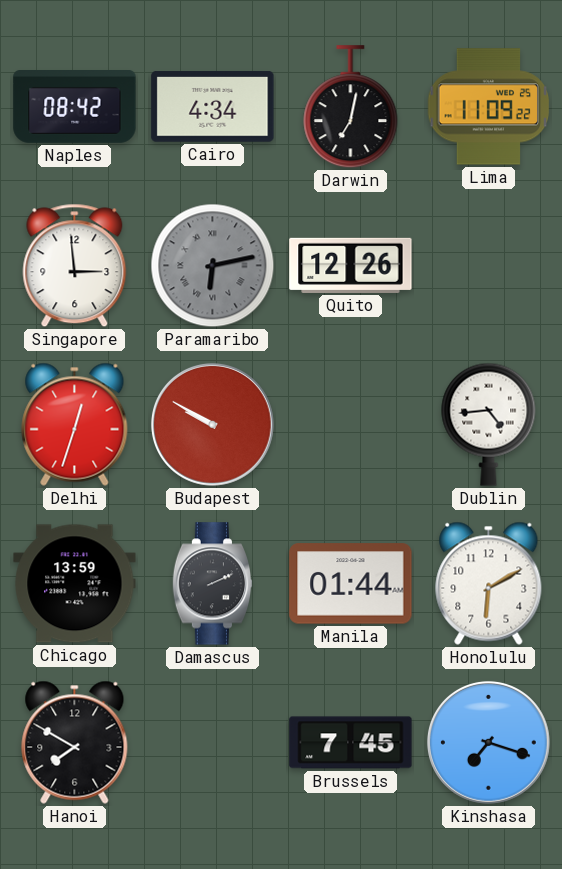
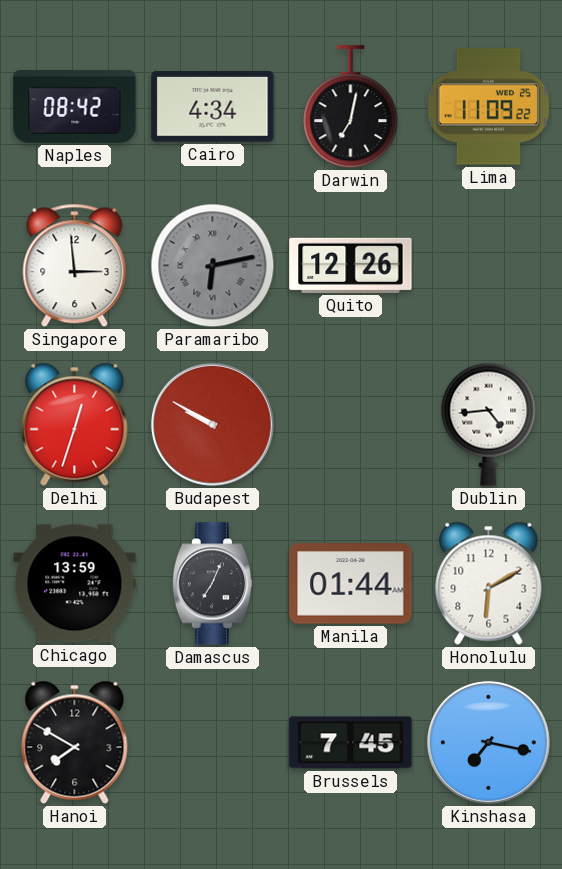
Damascus: 2:11 -> 7:04
Kinshasa: 7:18 -> 7:17
